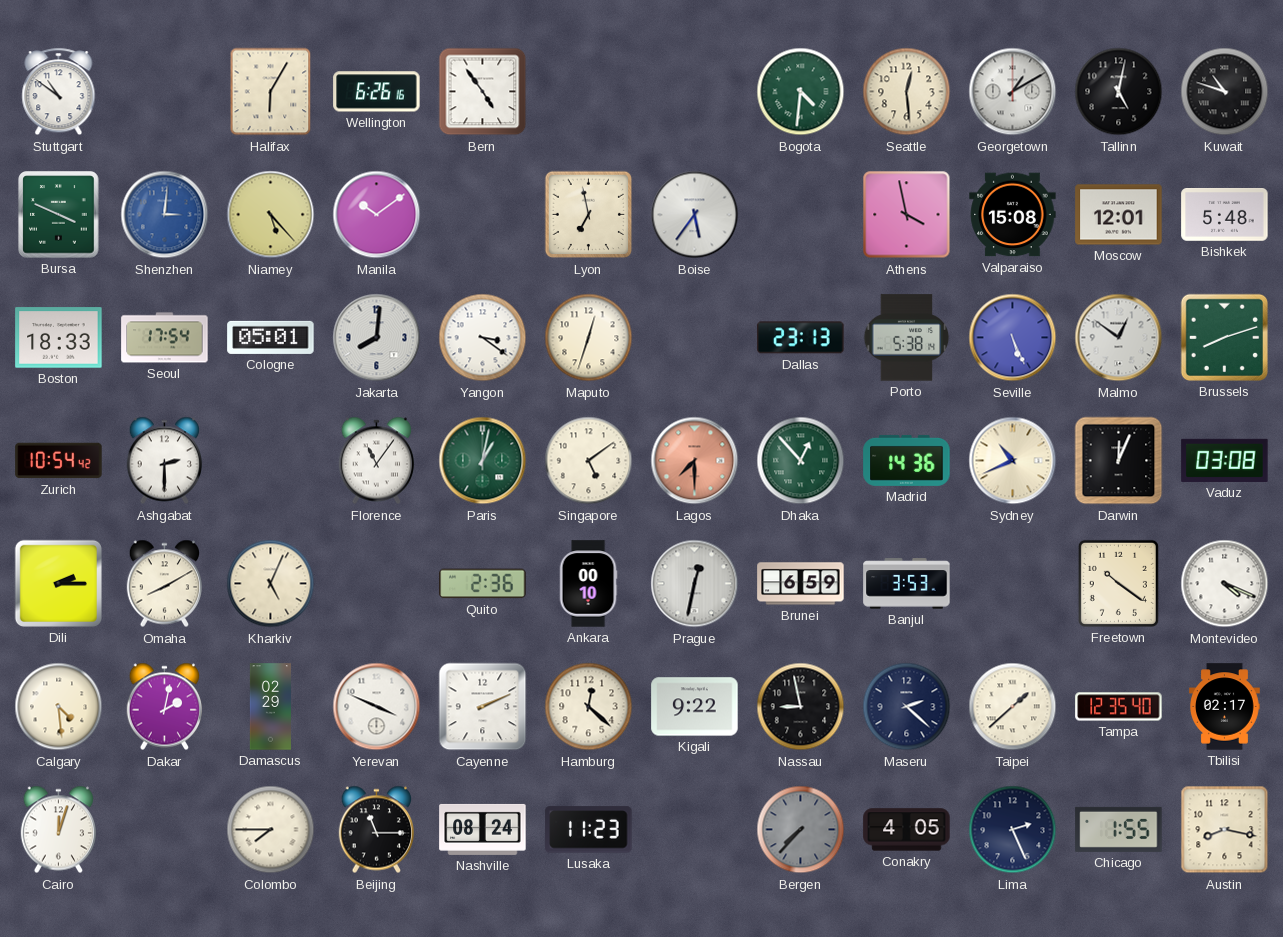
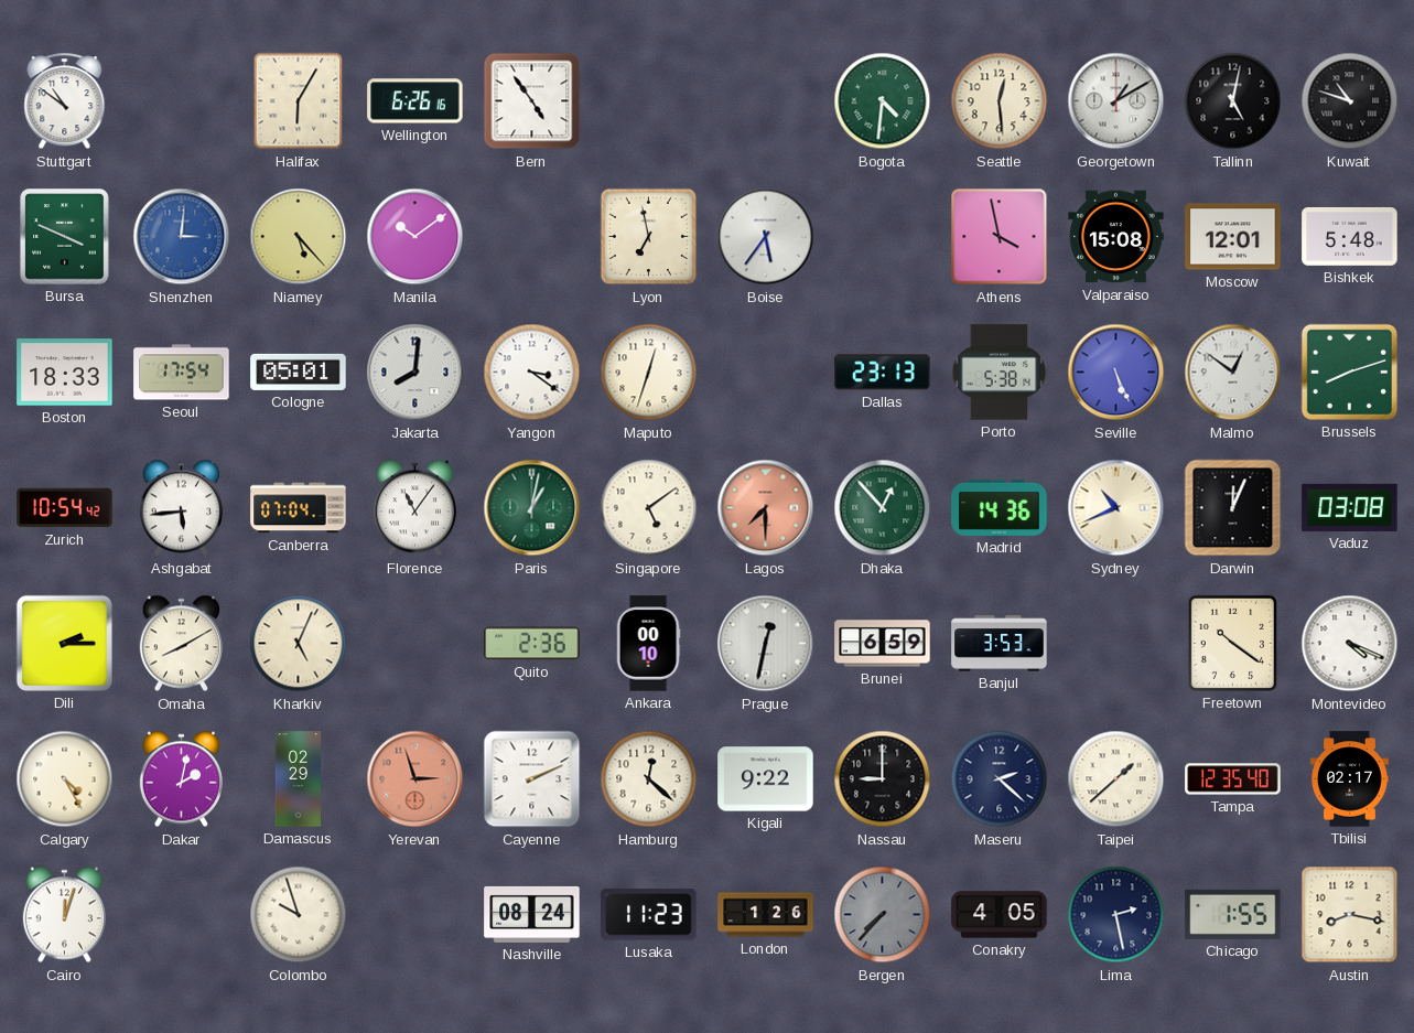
Ashgabat: 2:30 -> 5:44
Canberra: none -> 07:04
Calgary: 4:29 -> 4:25
Yerevan: 3:49 -> 2:57
Yerevan dial: white -> salmon
Nassau: 8:58 -> 9:00
Colombo: 7:45 -> 9:57
Beijing: 11:15 -> none
London: none -> 1:26
Lima: 2:26 -> 2:28
